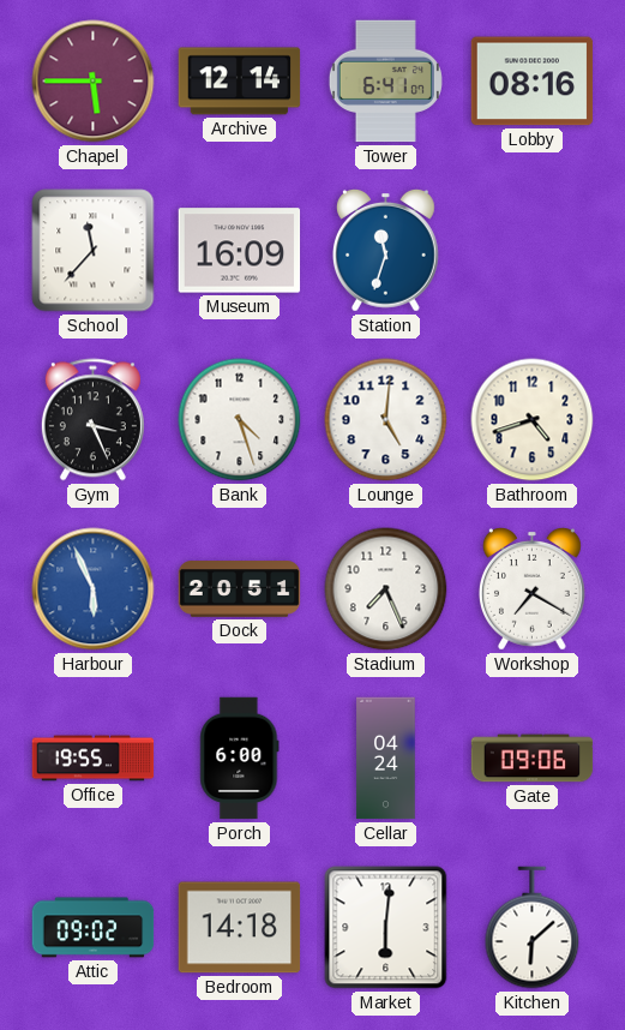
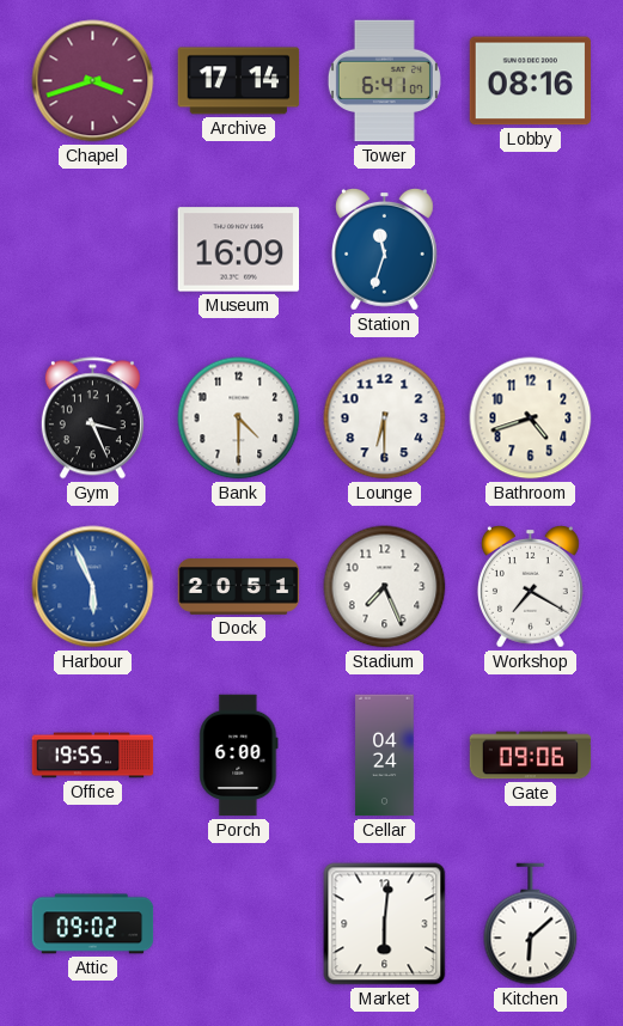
Chapel: 5:45 -> 3:42
Archive: 12:14 -> 17:14
School: 11:37 -> none
Bank: 4:27 -> 4:30
Lounge: 5:01 -> 6:30
Bedroom: 14:18 -> none
